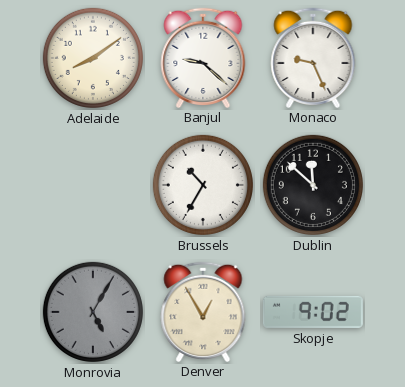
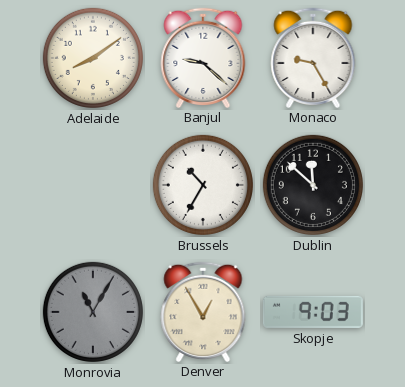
Monaco: 9:26 -> 9:25
Monrovia: 5:05 -> 11:05
Skopje: 9:02 -> 9:03
